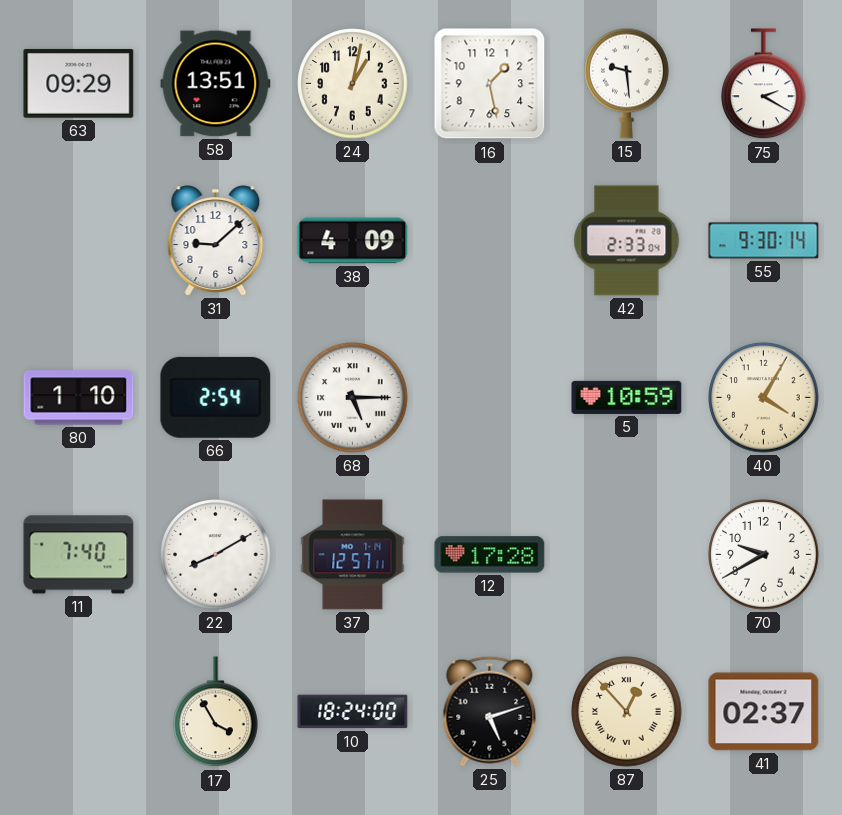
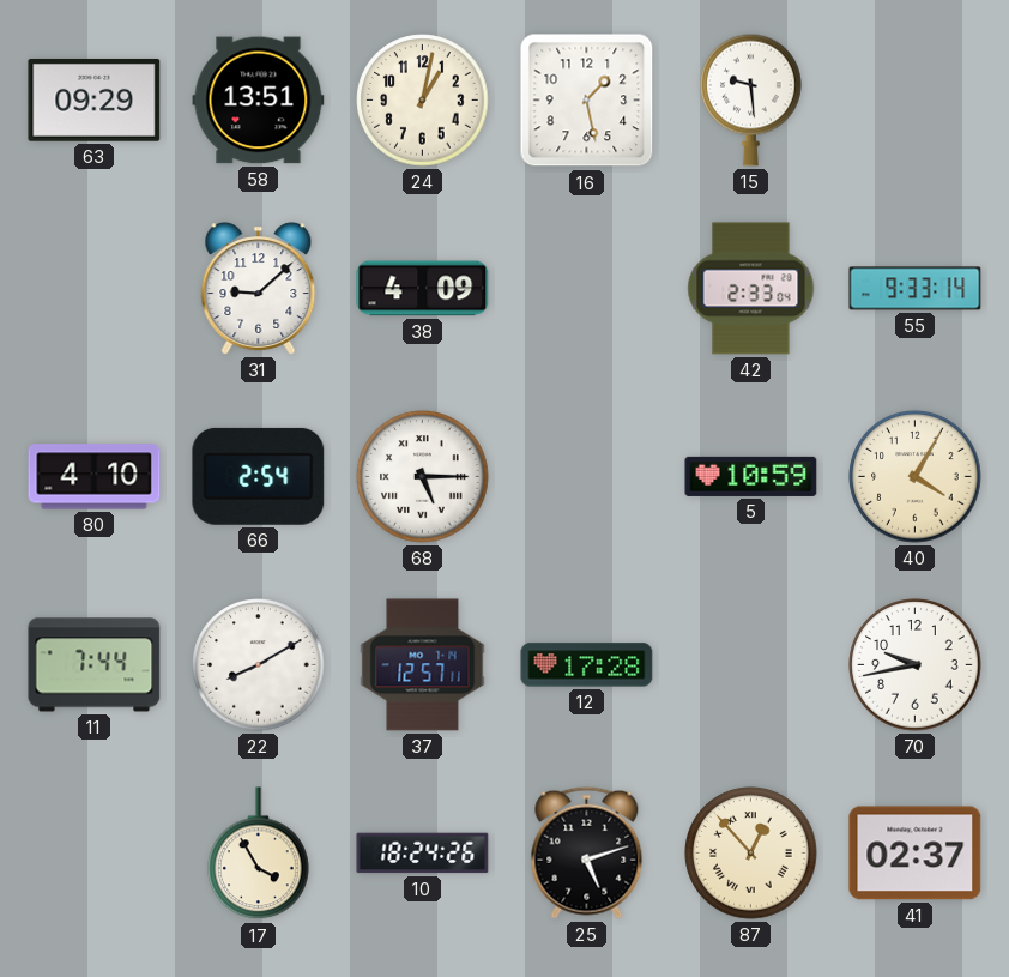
75: 2:20 -> none
55: 9:30 -> 9:33
80: 1:10 -> 4:10
11: 7:40 -> 7:44
70: 9:40 -> 9:43
10: 18:24:00 -> 18:24:26
